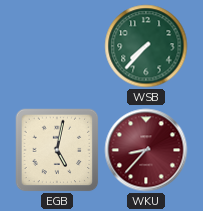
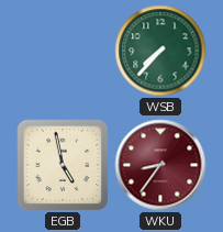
EGB: 5:02 -> 4:58
WKU: 8:37 -> 8:36
